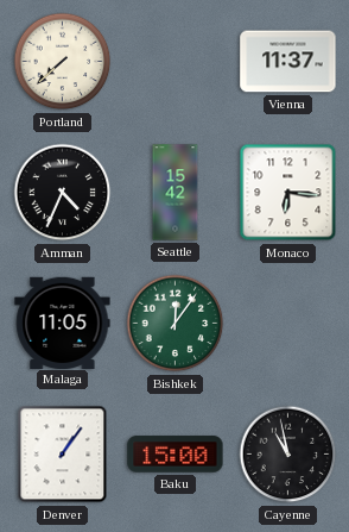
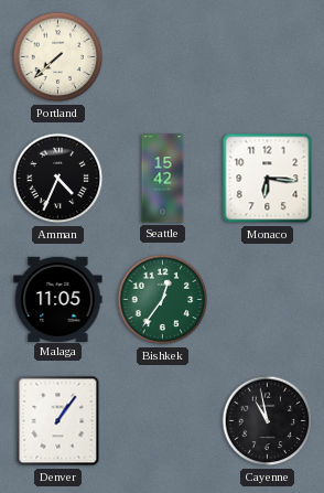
Vienna: 11:37 -> none
Bishkek: 12:06 -> 12:36
Baku: 15:00 -> none
